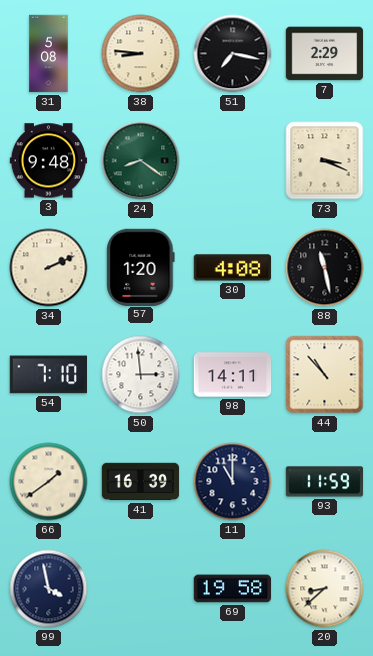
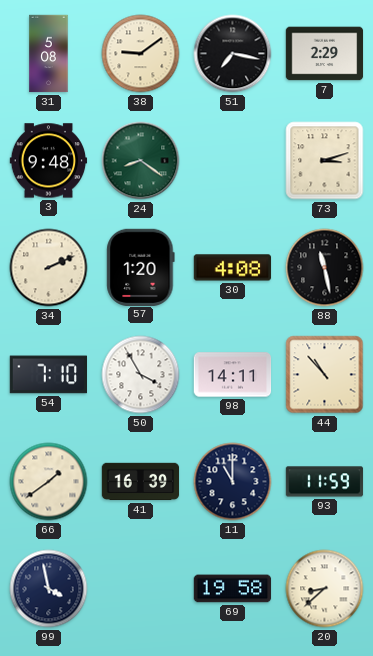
38: 8:46 -> 9:09
73: 3:19 -> 3:12
50: 2:59 -> 3:55
